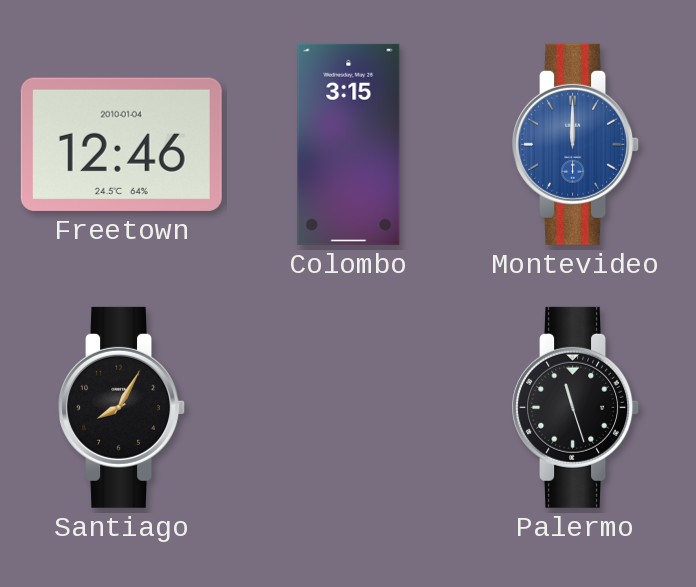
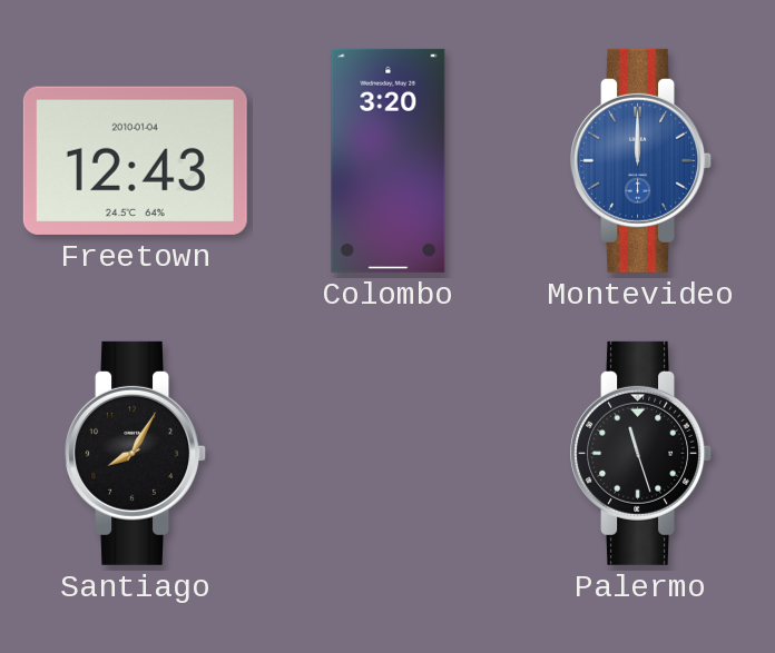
Freetown: 12:46 -> 12:43
Colombo: 3:15 -> 3:20
